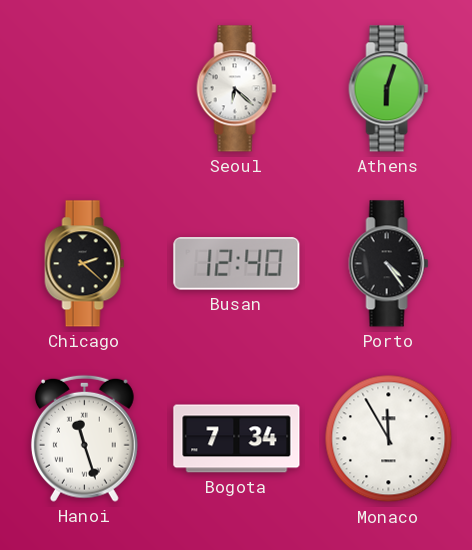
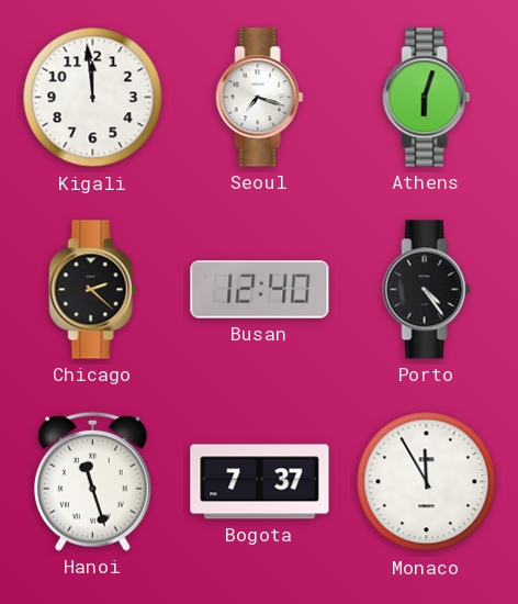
Kigali: none -> 11:59
Seoul: 6:22 -> 7:18
Bogota: 7:34 -> 7:37
